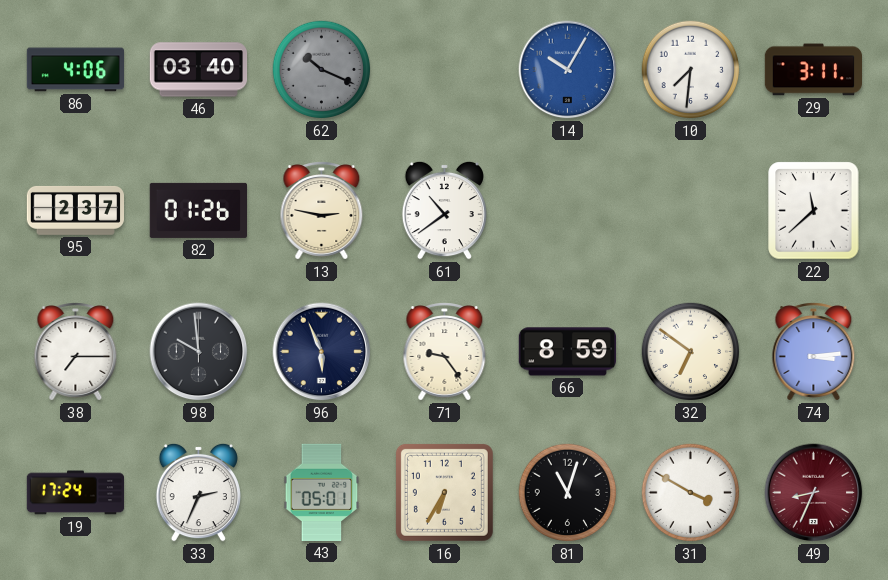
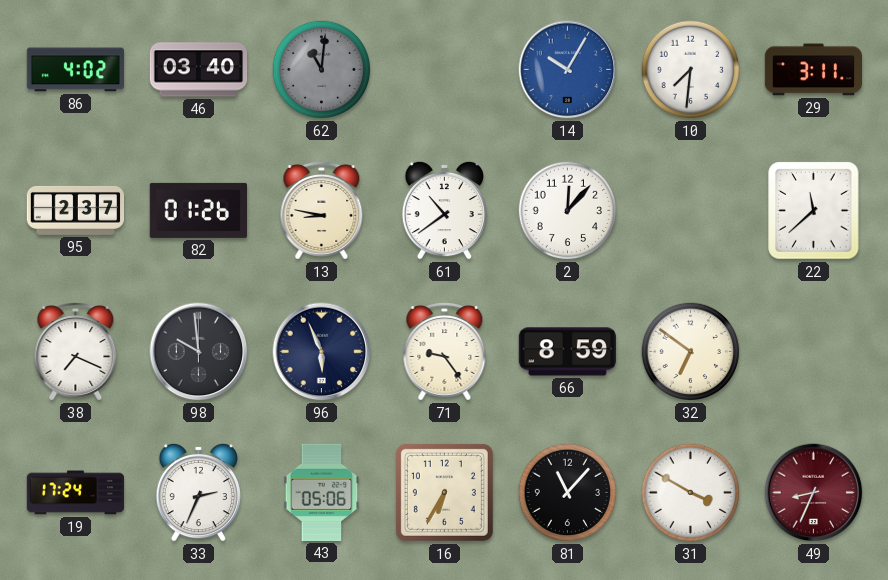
86: 4:06 -> 4:02
62: 10:19 -> 11:01
13: 2:47 -> 8:47
2: none -> 12:07
38: 7:15 -> 7:19
74: 3:14 -> none
43: 05:01 -> 05:06
81: 11:03 -> 11:07
